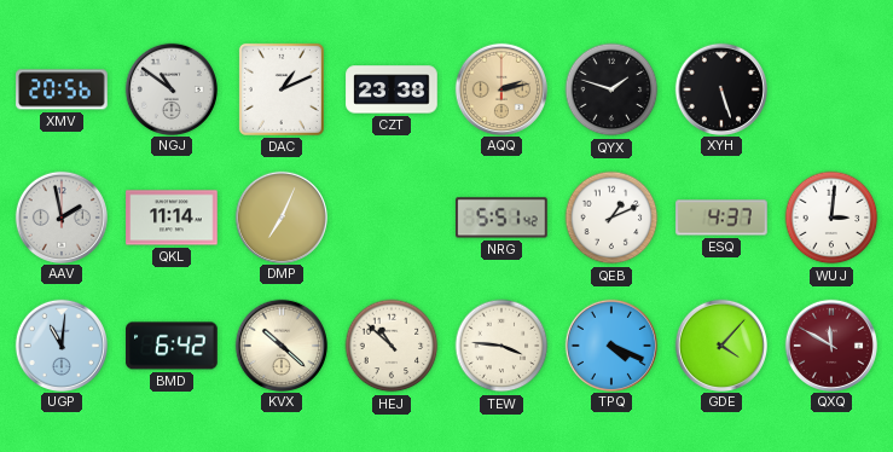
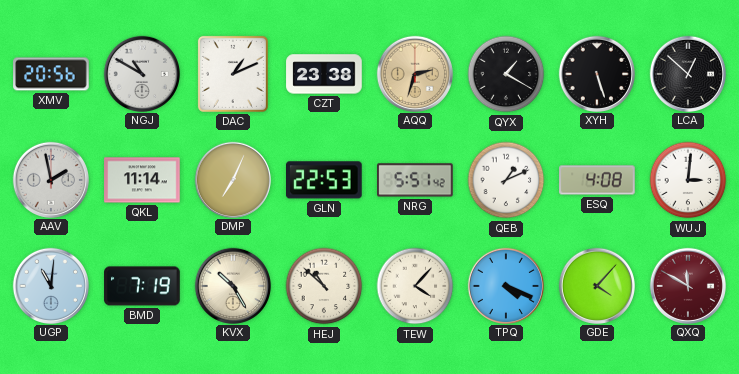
NGJ: 10:51 -> 10:50
AQQ: 2:13 -> 2:33
QYX: 1:48 -> 1:20
LCA: none -> 12:52
GLN: none -> 22:53
ESQ: 4:37 -> 4:08
BMD: 6:42 -> 7:19
KVX: 10:22 -> 10:25
TEW: 3:46 -> 4:07
